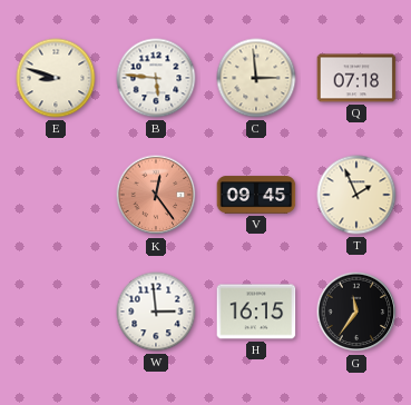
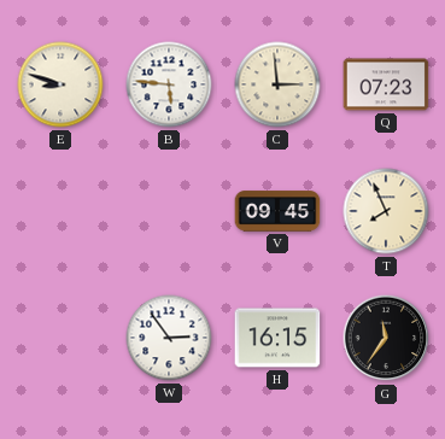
Q: 07:18 -> 07:23
K: 12:24 -> none
T: 1:56 -> 7:56
W: 2:59 -> 2:54
